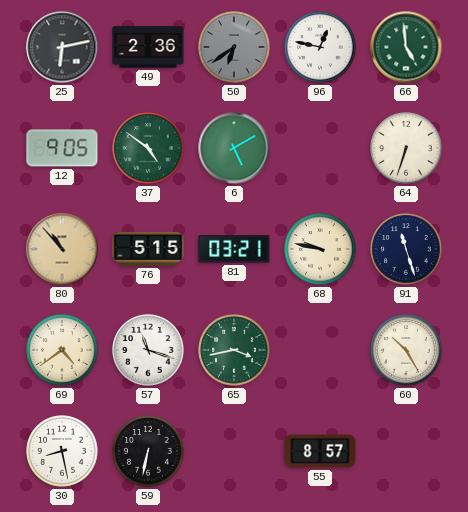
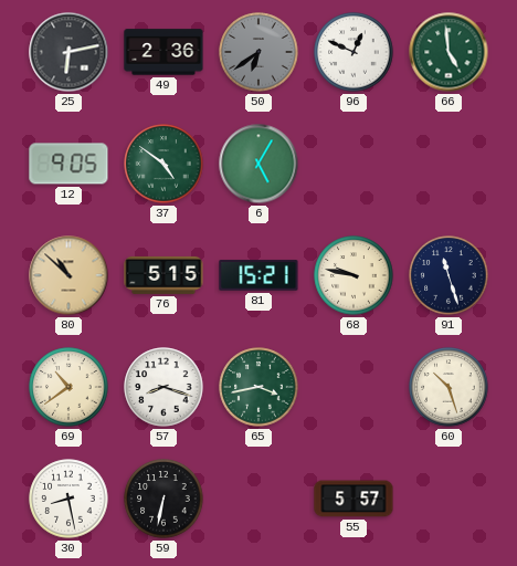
96: 12:47 -> 12:49
6: 5:10 -> 5:05
64: 6:33 -> none
80: 10:53 -> 10:52
81: 03:21 -> 15:21
69: 4:39 -> 10:39
57: 11:18 -> 8:18
60: 10:25 -> 10:27
55: 8:57 -> 5:57
